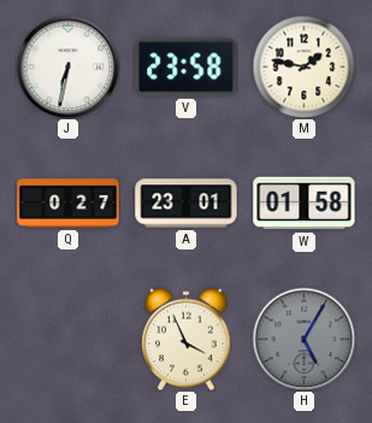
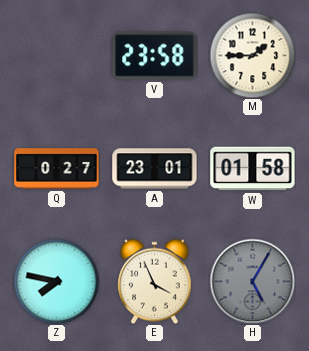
J: 6:32 -> none
M: 1:47 -> 1:45
Z: none -> 7:47
